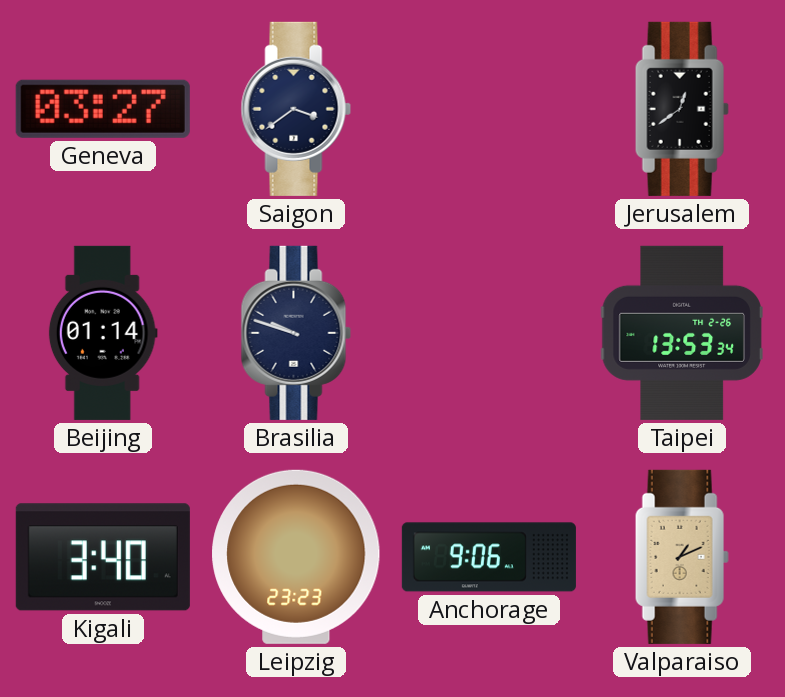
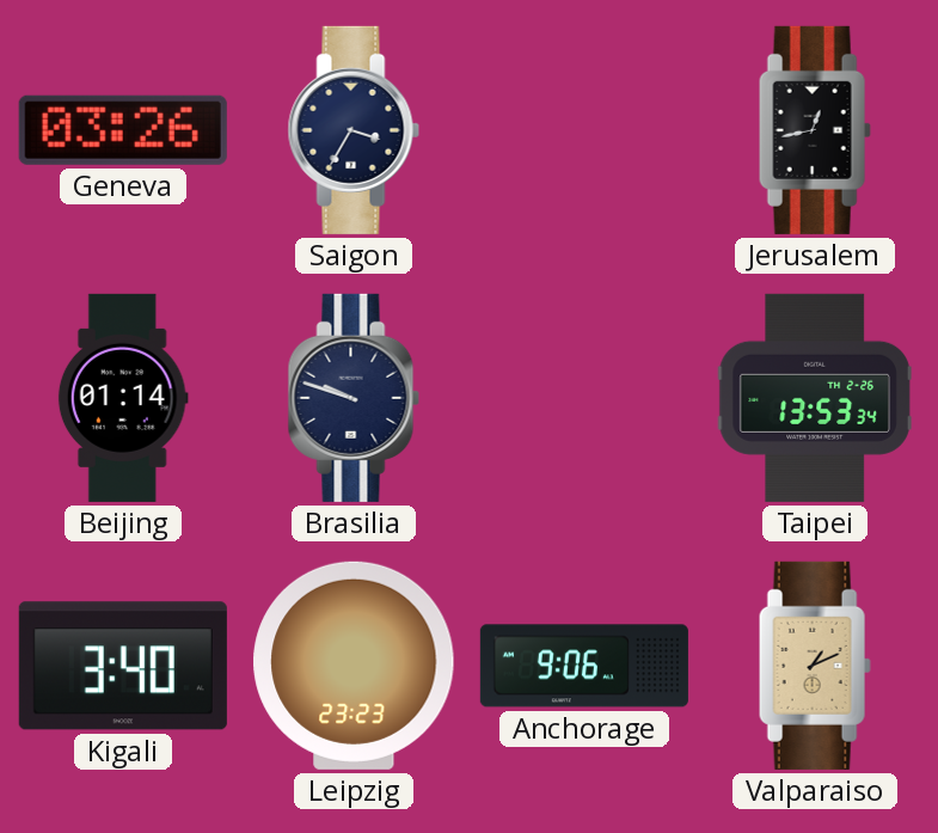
Geneva: 03:27 -> 03:26
Saigon: 3:39 -> 3:35
Jerusalem: 12:39 -> 12:43
